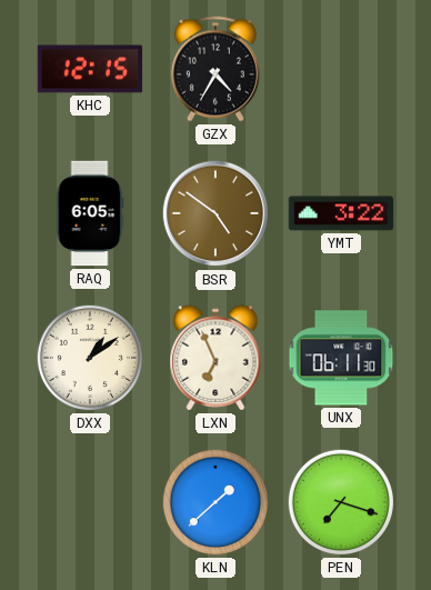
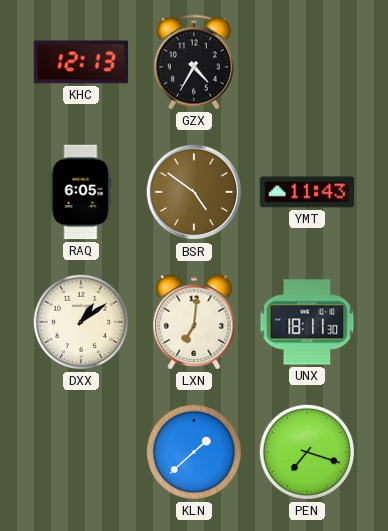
KHC: 12:15 -> 12:13
YMT: 3:22 -> 11:43
LXN: 6:56 -> 7:01
UNX: 06:11 -> 18:11
